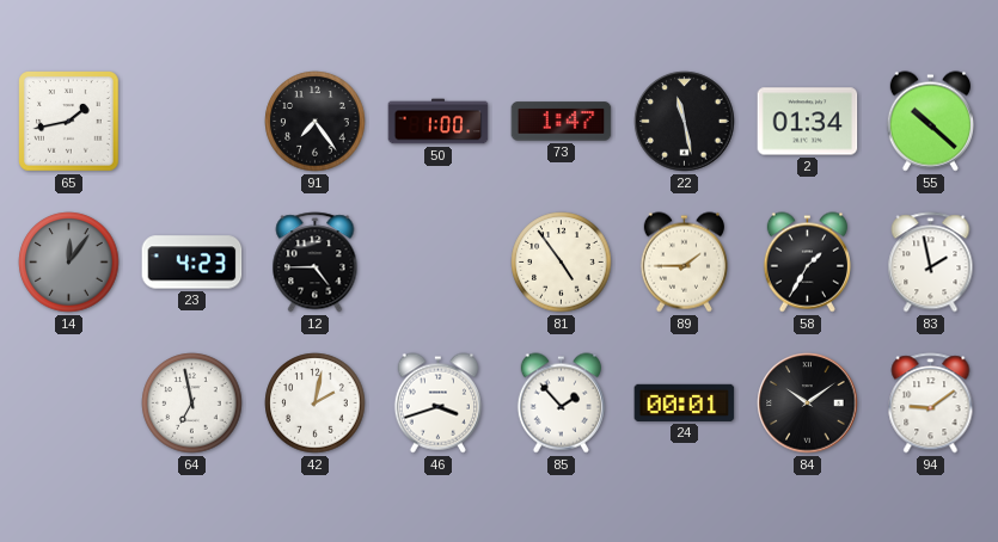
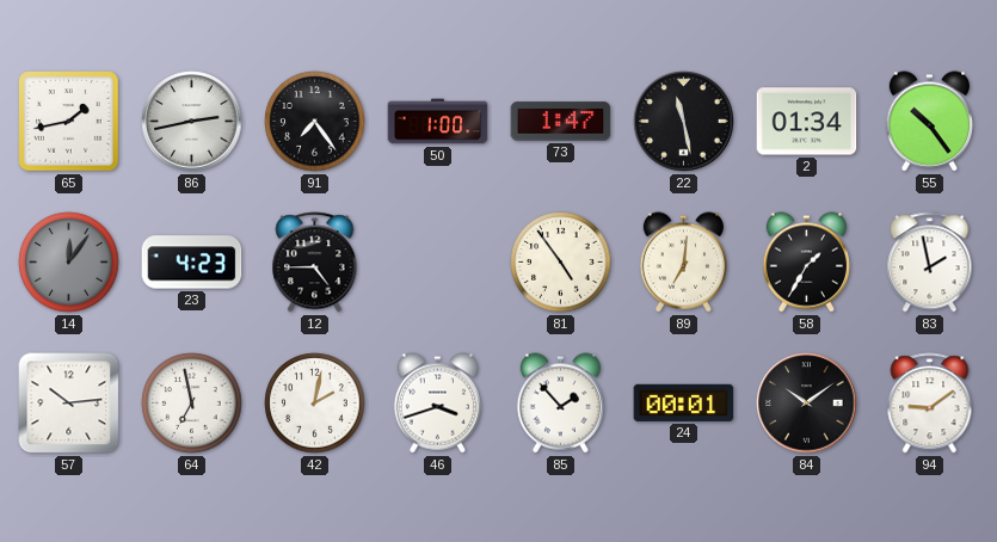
86: none -> 2:43
55: 10:22 -> 10:24
89: 1:45 -> 7:01
57: none -> 10:14
